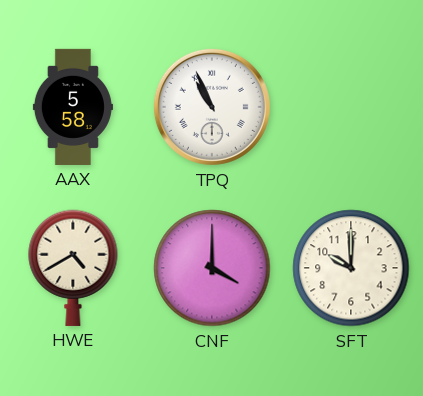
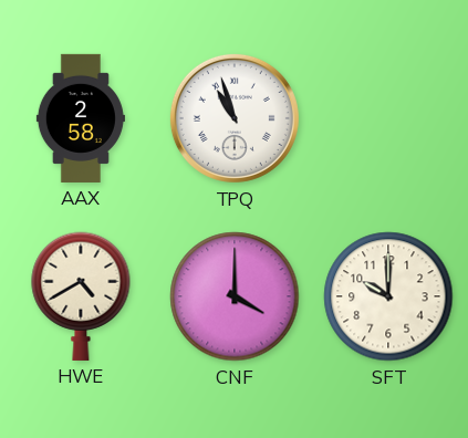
AAX: 5:58 -> 2:58
TPQ: 10:56 -> 10:57
